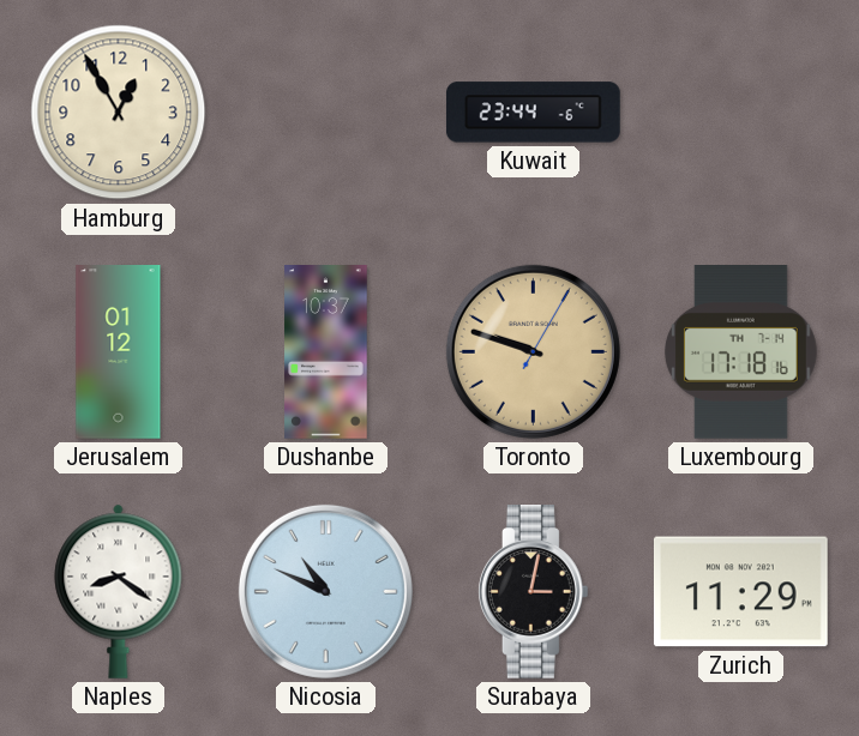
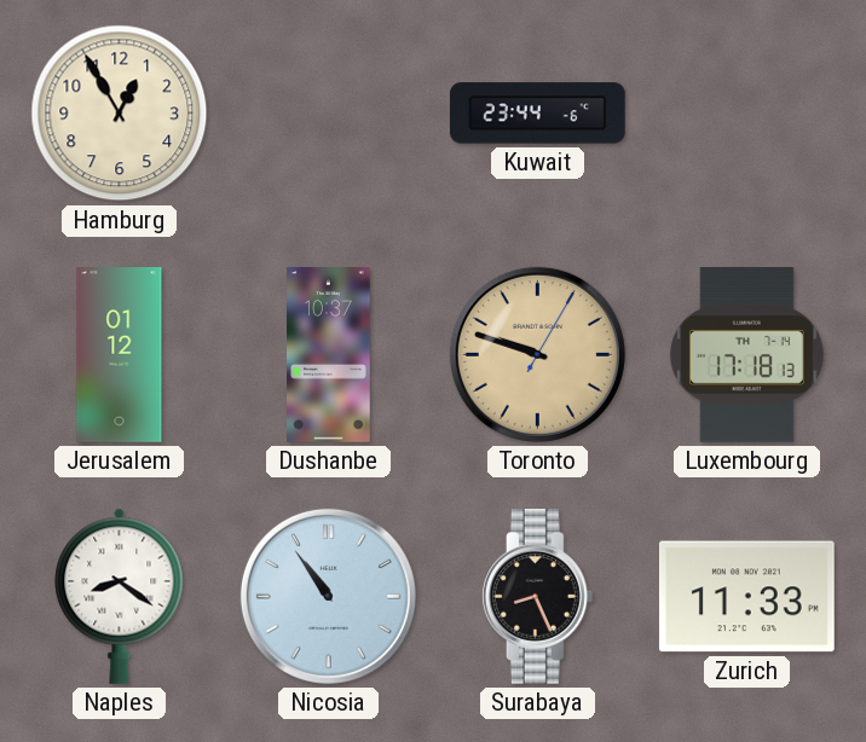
Luxembourg: 17:18:16 -> 17:18:13
Nicosia: 10:49 -> 10:54
Surabaya: 3:02 -> 8:26
Zurich: 11:29 -> 11:33
